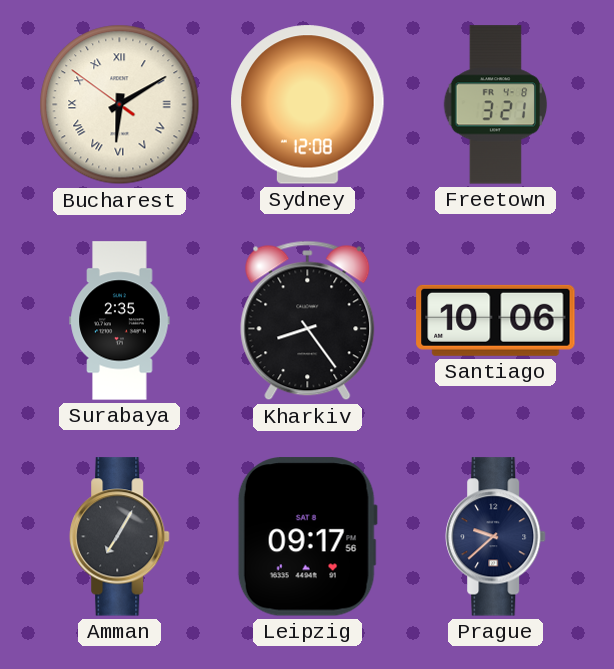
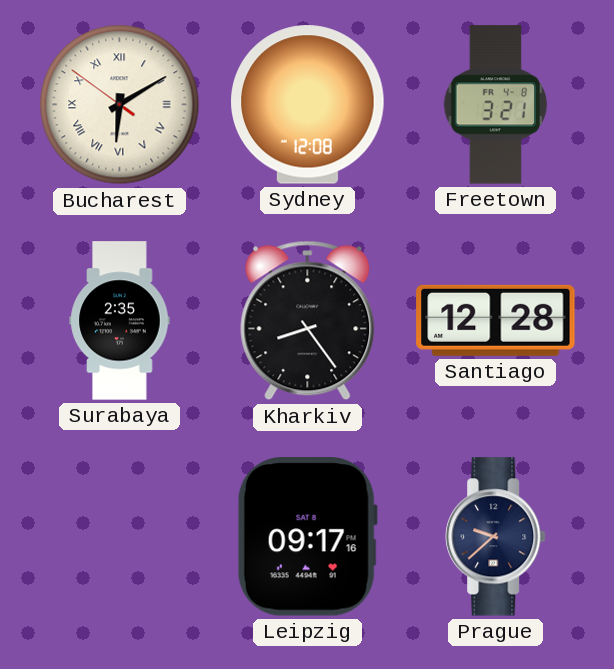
Santiago: 10:06 -> 12:28
Amman: 7:05 -> none
Leipzig: 09:17:56 -> 09:17:16
